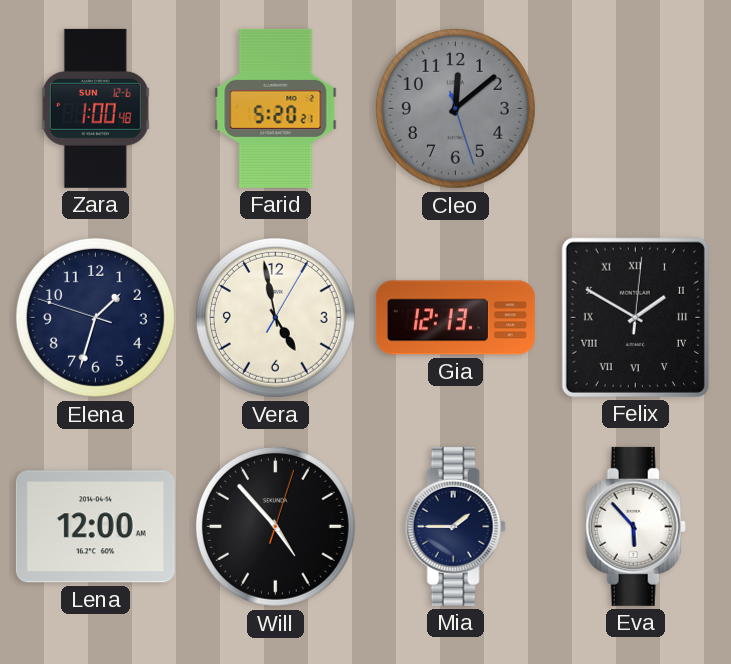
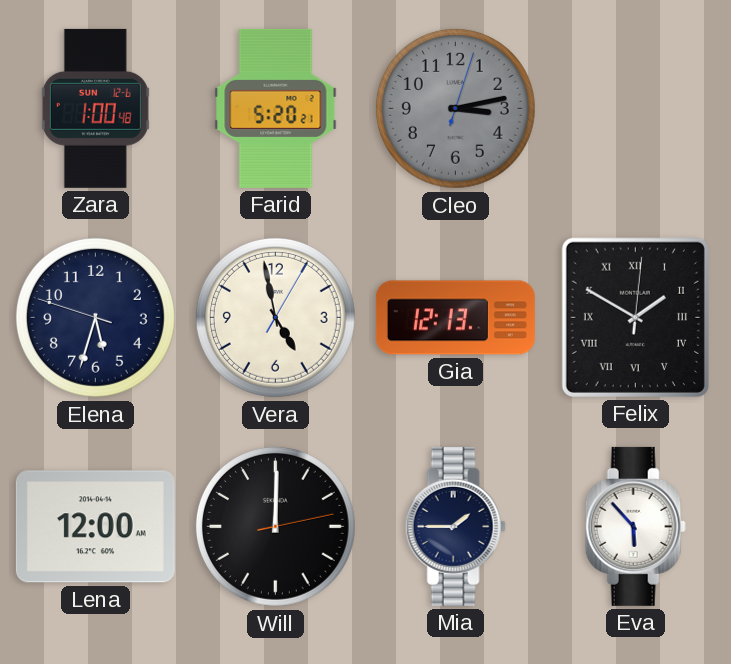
Cleo: 12:08 -> 3:13
Elena: 1:32 -> 5:32
Will: 4:53 -> 12:00
